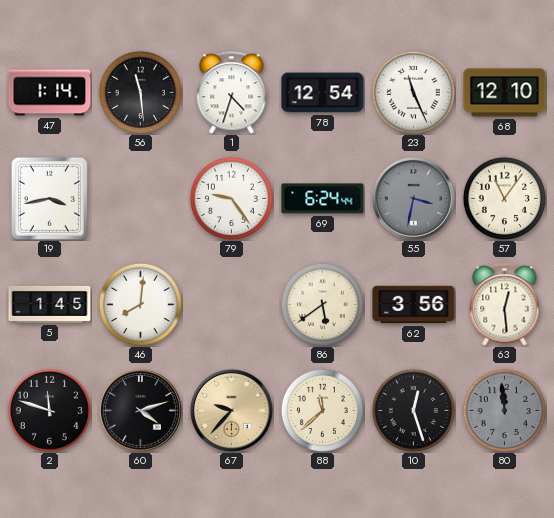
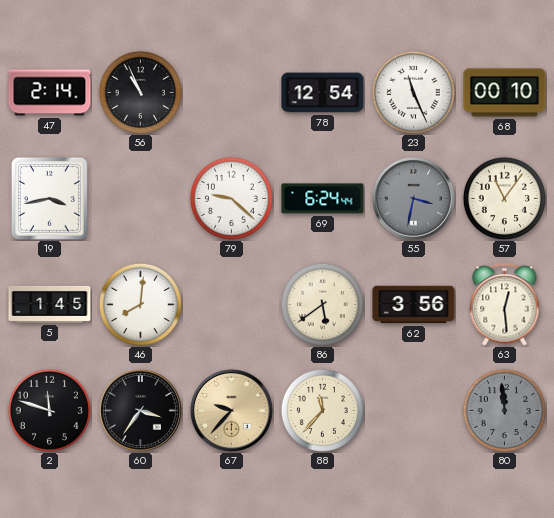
47: 1:14 -> 2:14
56: 11:29 -> 10:56
1: 4:33 -> none
68: 12:10 -> 00:10
79: 9:24 -> 9:22
60: 4:12 -> 3:36
88: 11:38 -> 11:37
10: 12:27 -> none
